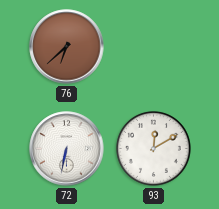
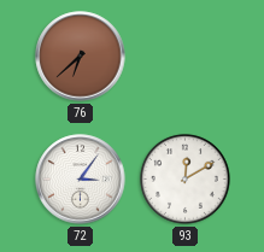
72: 6:32 -> 3:06
